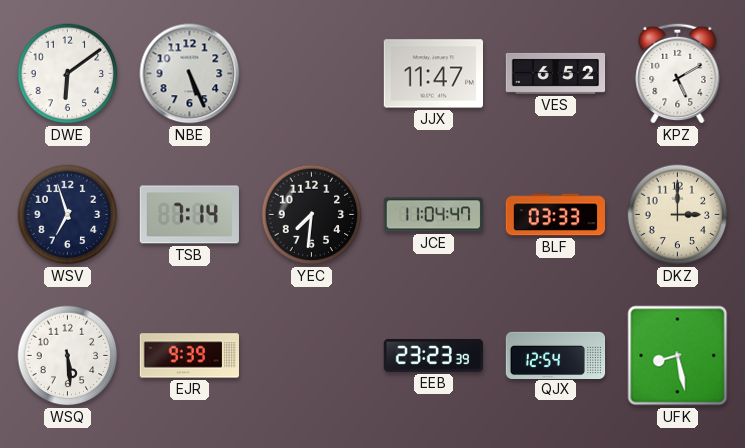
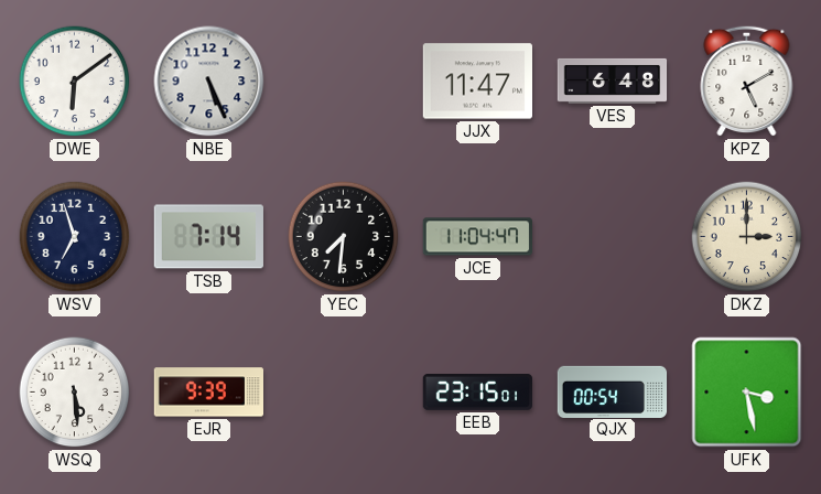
VES: 6:52 -> 6:48
BLF: 03:33 -> none
EEB: 23:23 -> 23:15
QJX: 12:54 -> 00:54
UFK: 8:28 -> 3:28
